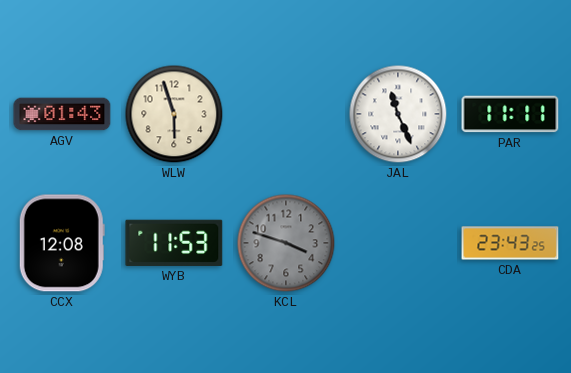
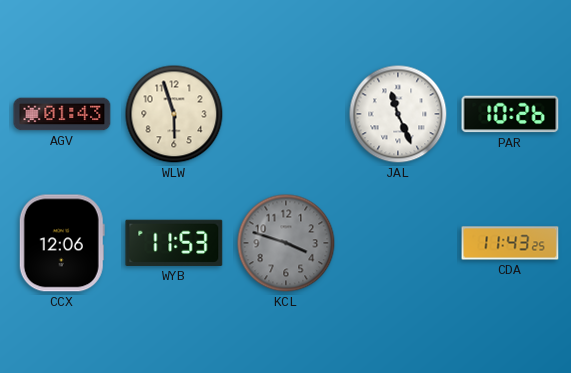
PAR: 11:11 -> 10:26
CCX: 12:08 -> 12:06
CDA: 23:43 -> 11:43
